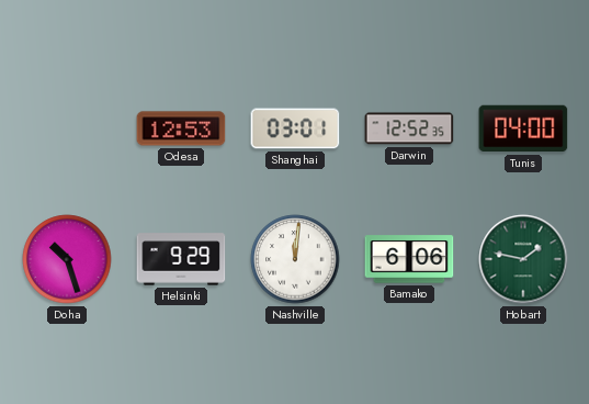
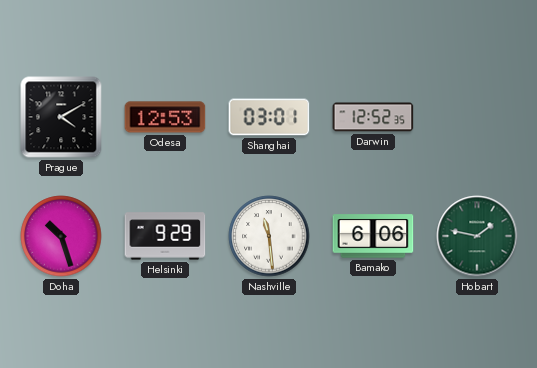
Prague: none -> 4:10
Tunis: 04:00 -> none
Nashville: 12:01 -> 11:29
